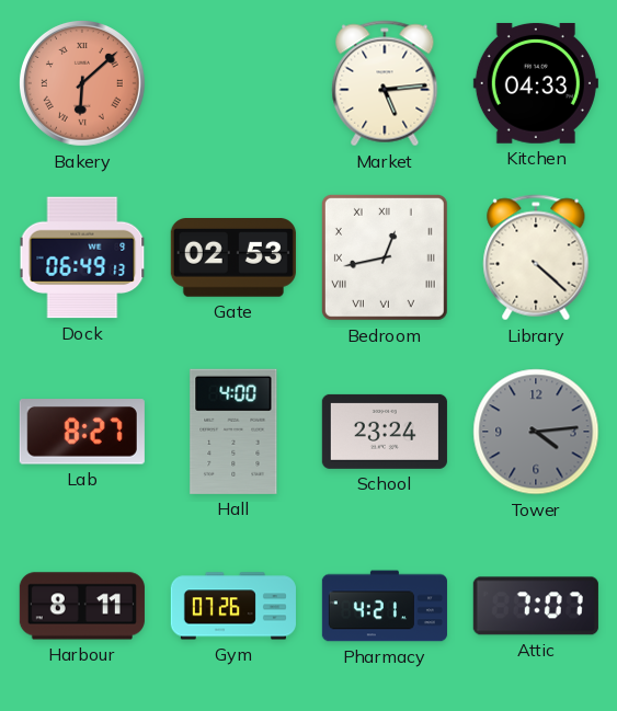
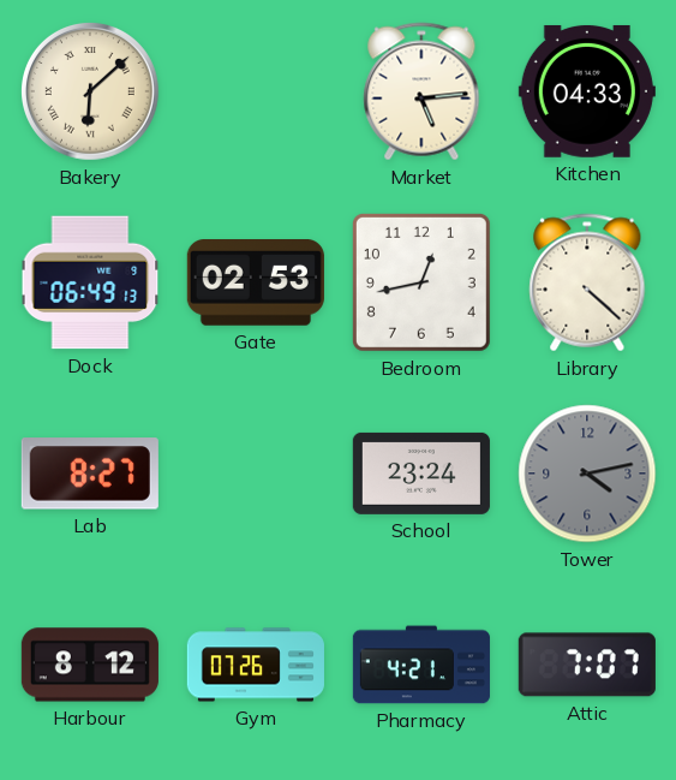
Bakery dial: salmon -> cream
Bedroom numerals: Roman -> Arabic
Hall: 4:00 -> none
Tower: 4:14 -> 4:13
Harbour: 8:11 -> 8:12
